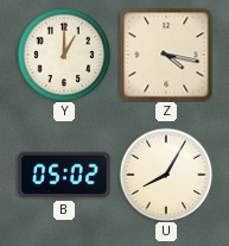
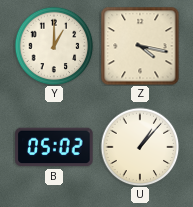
U: 8:05 -> 1:07
